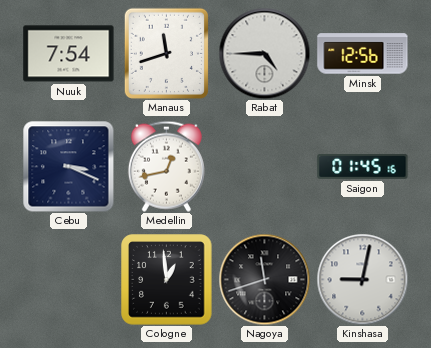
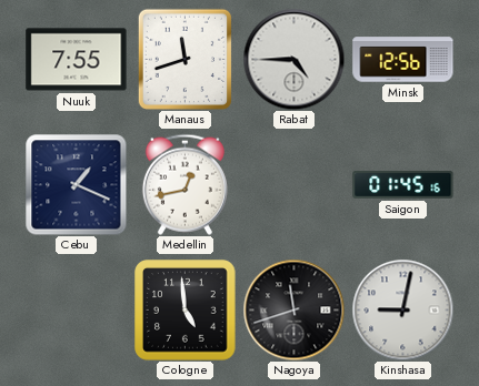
Nuuk: 7:54 -> 7:55
Cebu: 3:19 -> 1:19
Cologne: 12:59 -> 4:59
